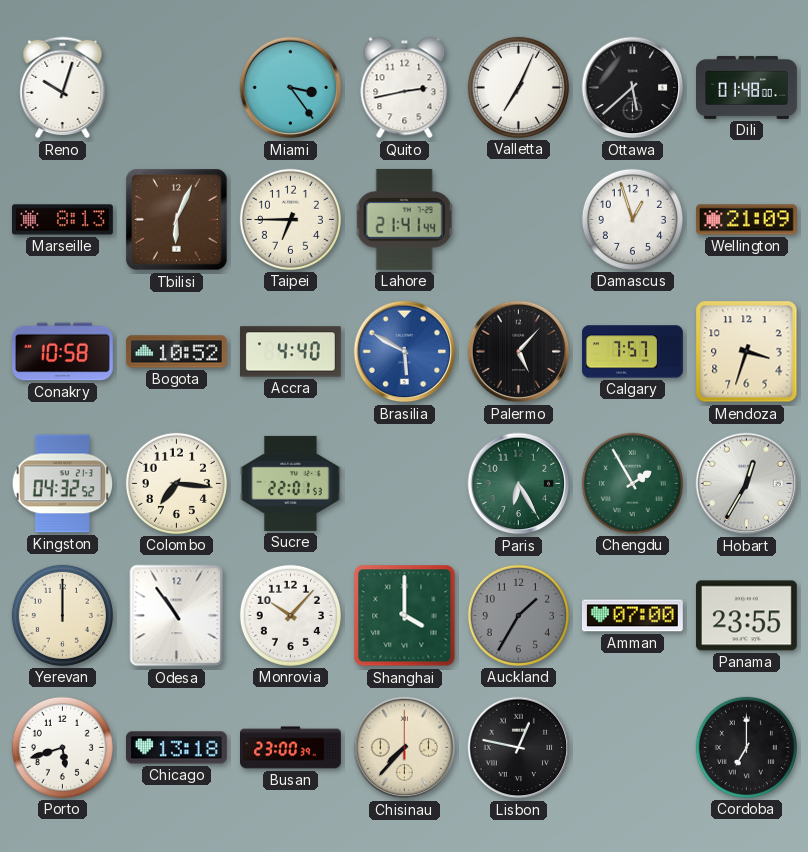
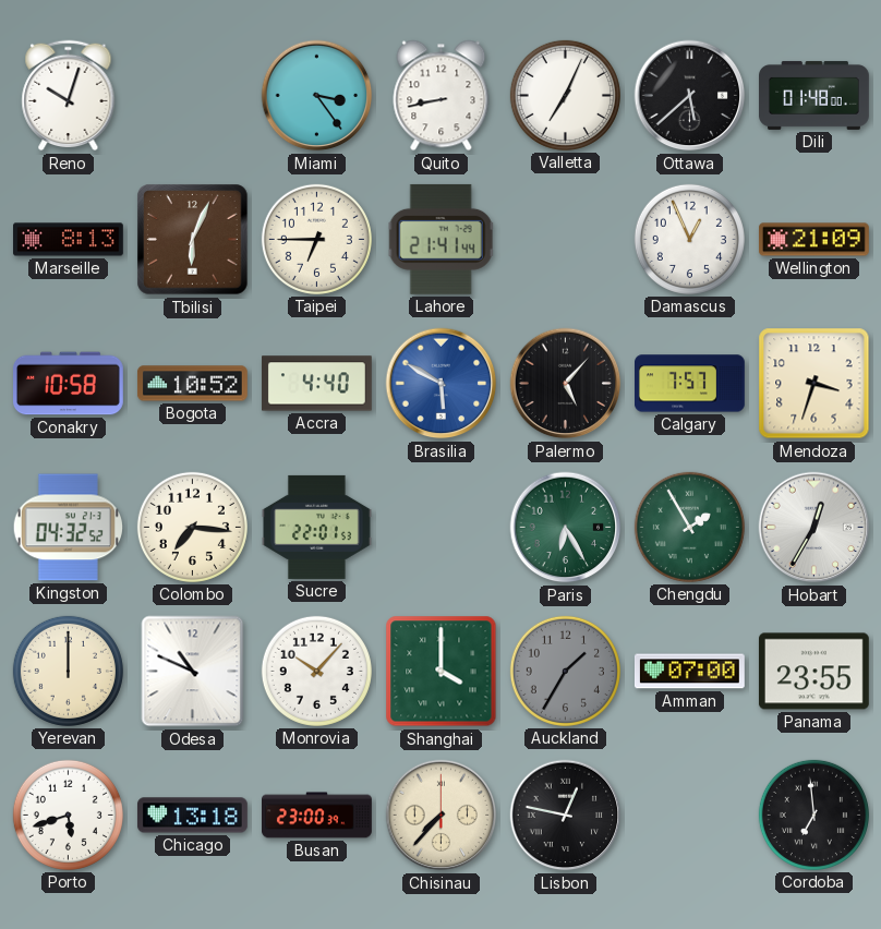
Quito: 2:43 -> 8:43
Damascus: 12:57 -> 12:56
Odesa: 10:54 -> 10:49
Cordoba: 7:00 -> 6:59
